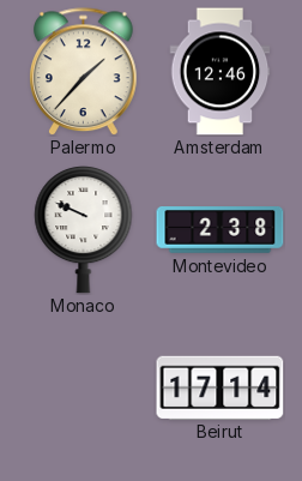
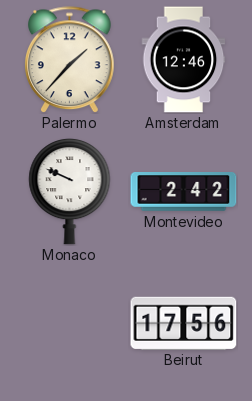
Montevideo: 2:38 -> 2:42
Beirut: 17:14 -> 17:56
